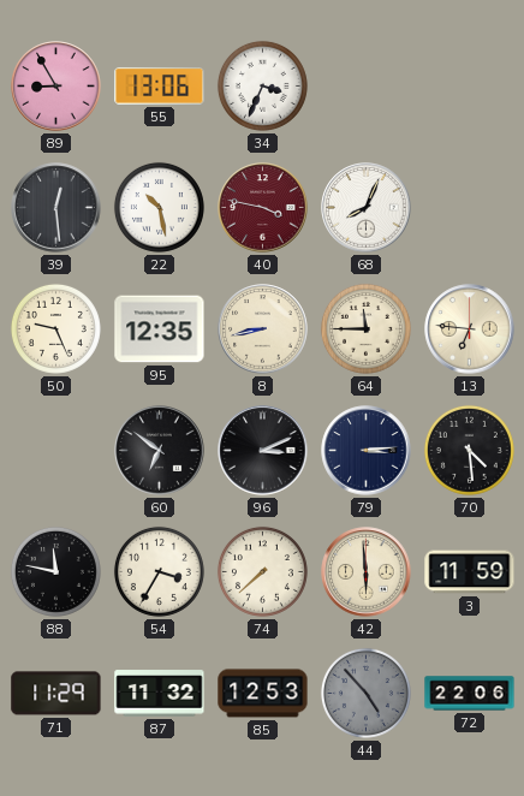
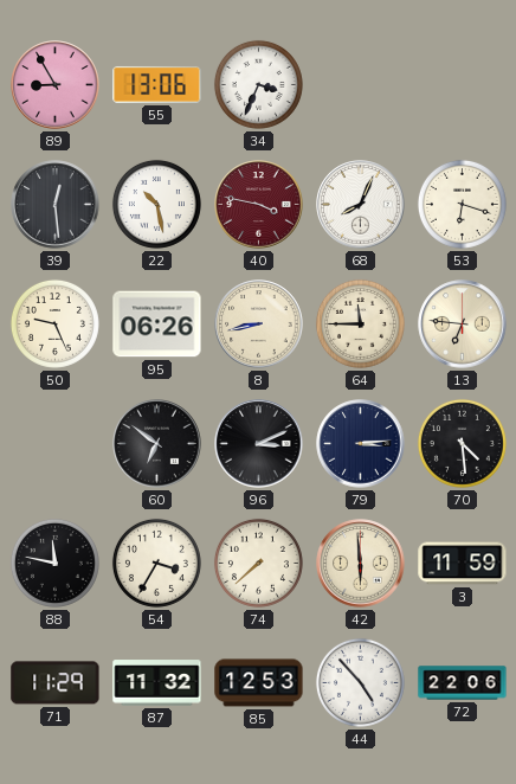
53: none -> 6:18
95: 12:35 -> 06:26
44 dial: grey -> white
